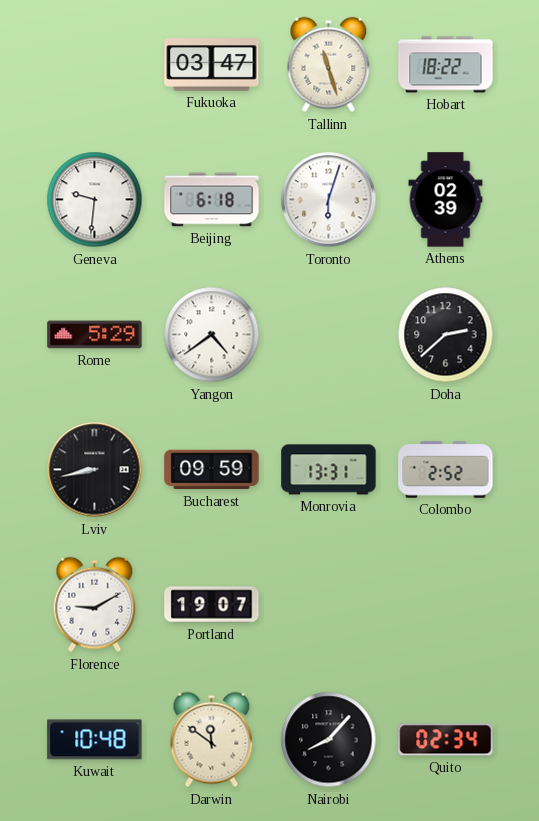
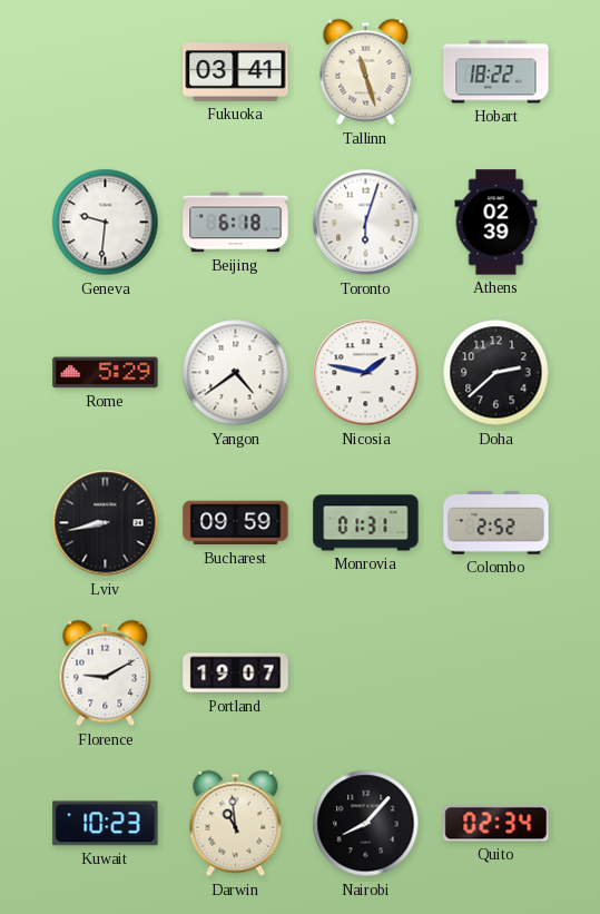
Fukuoka: 03:47 -> 03:41
Nicosia: none -> 1:47
Monrovia: 13:31 -> 01:31
Kuwait: 10:48 -> 10:23
Darwin: 11:51 -> 10:59
